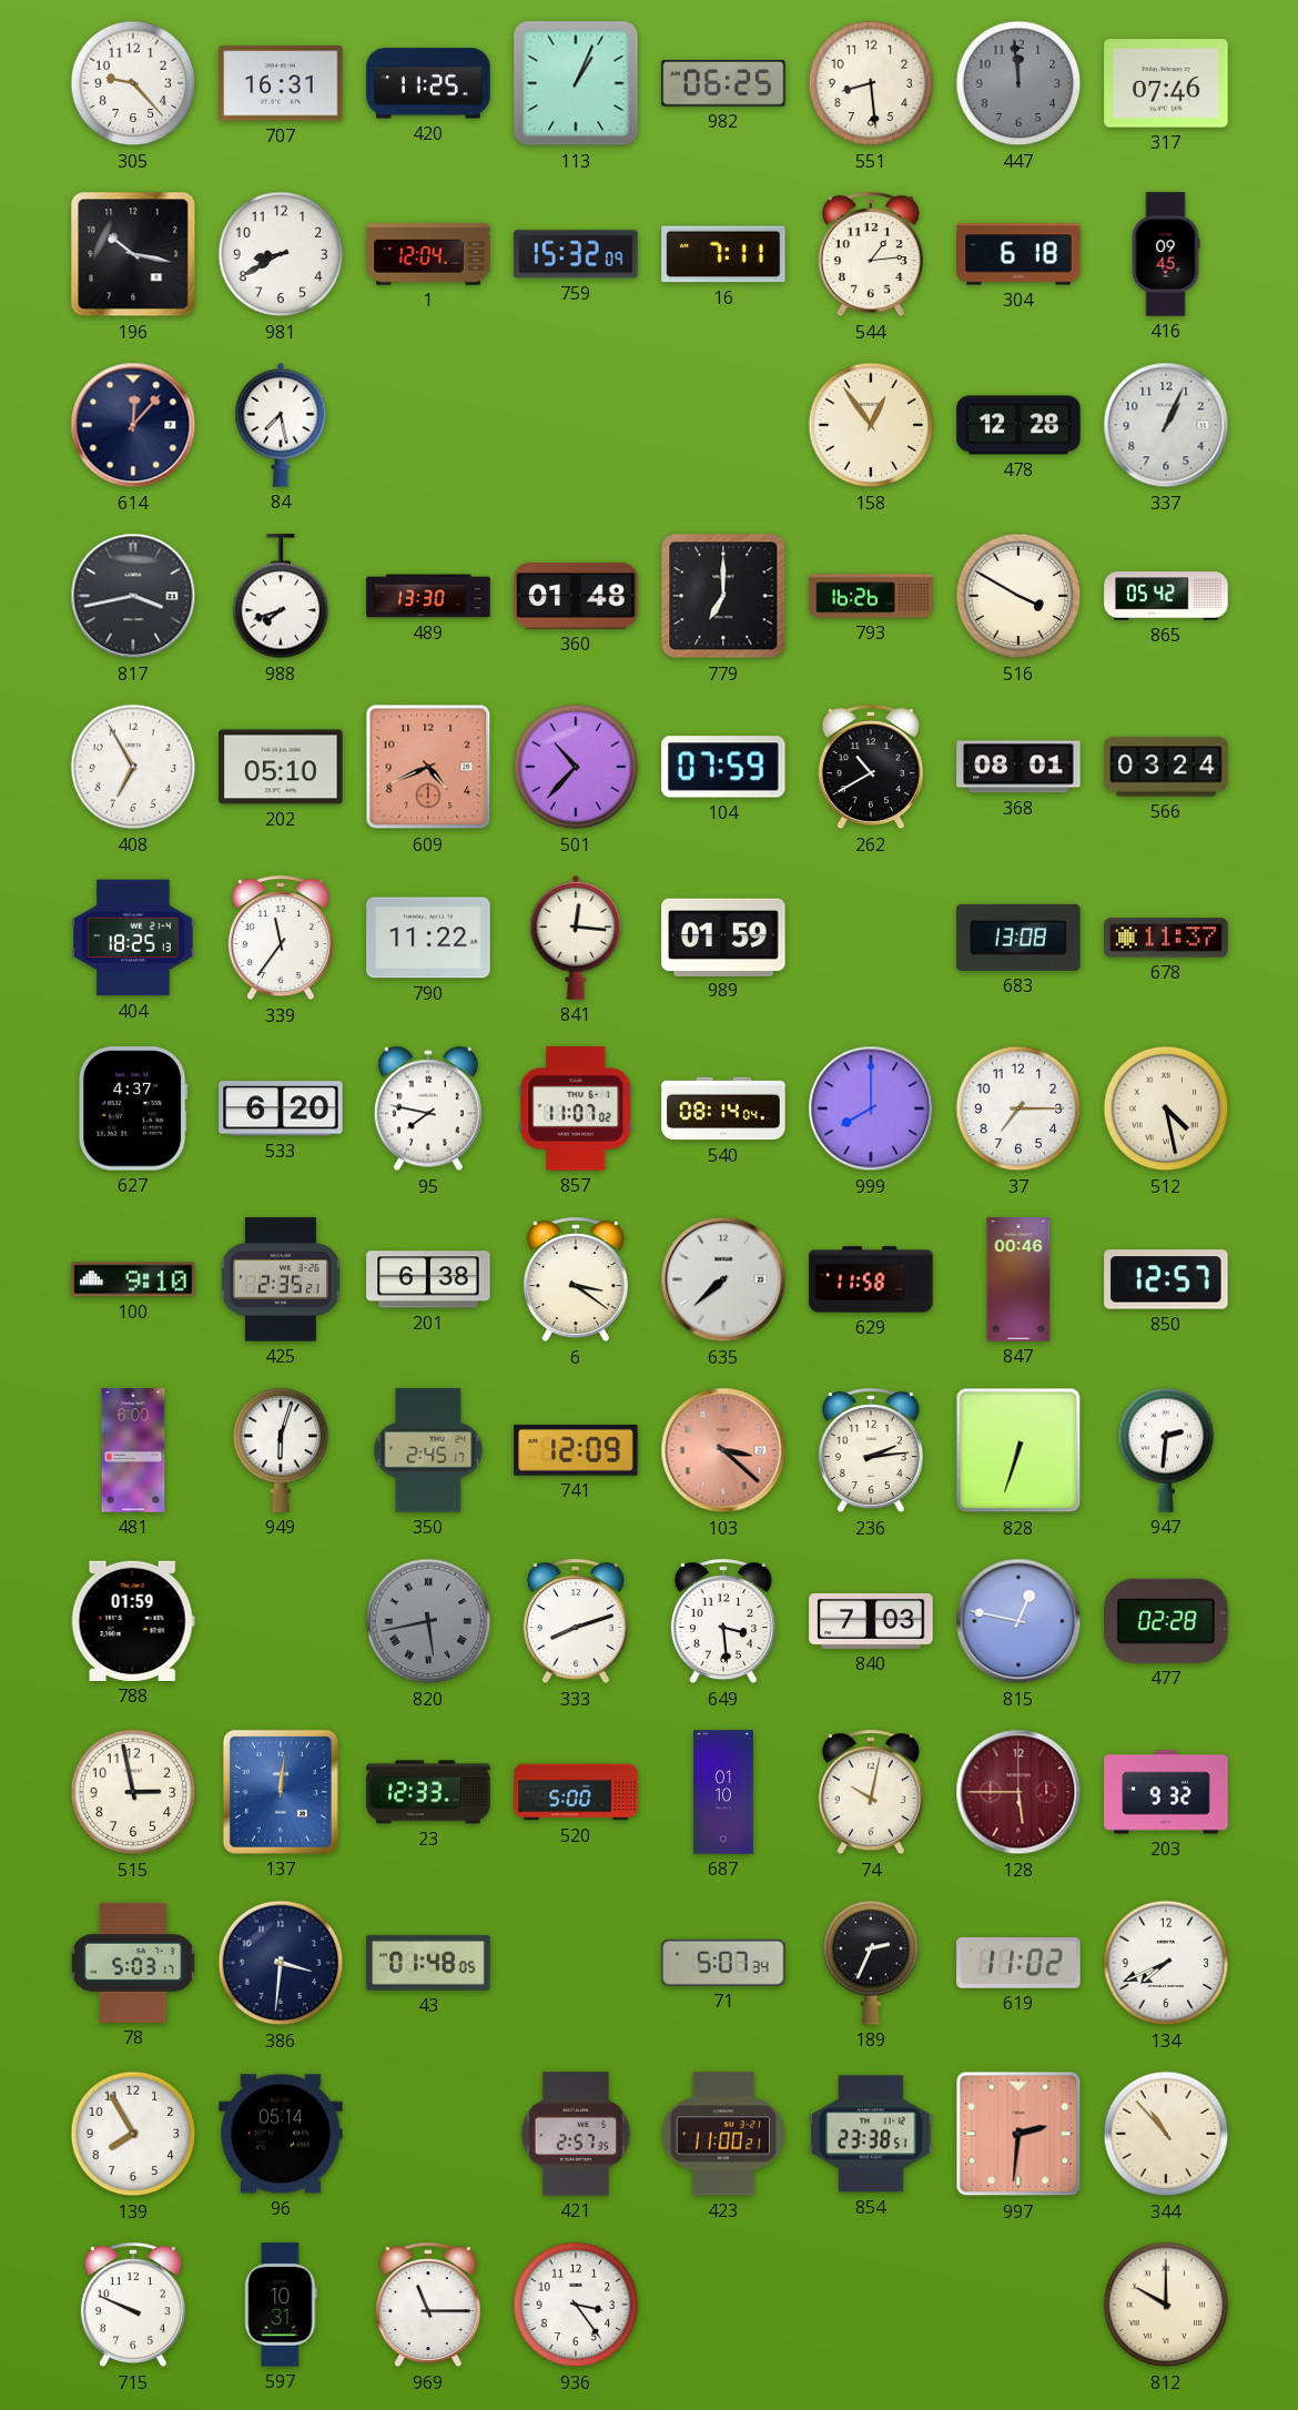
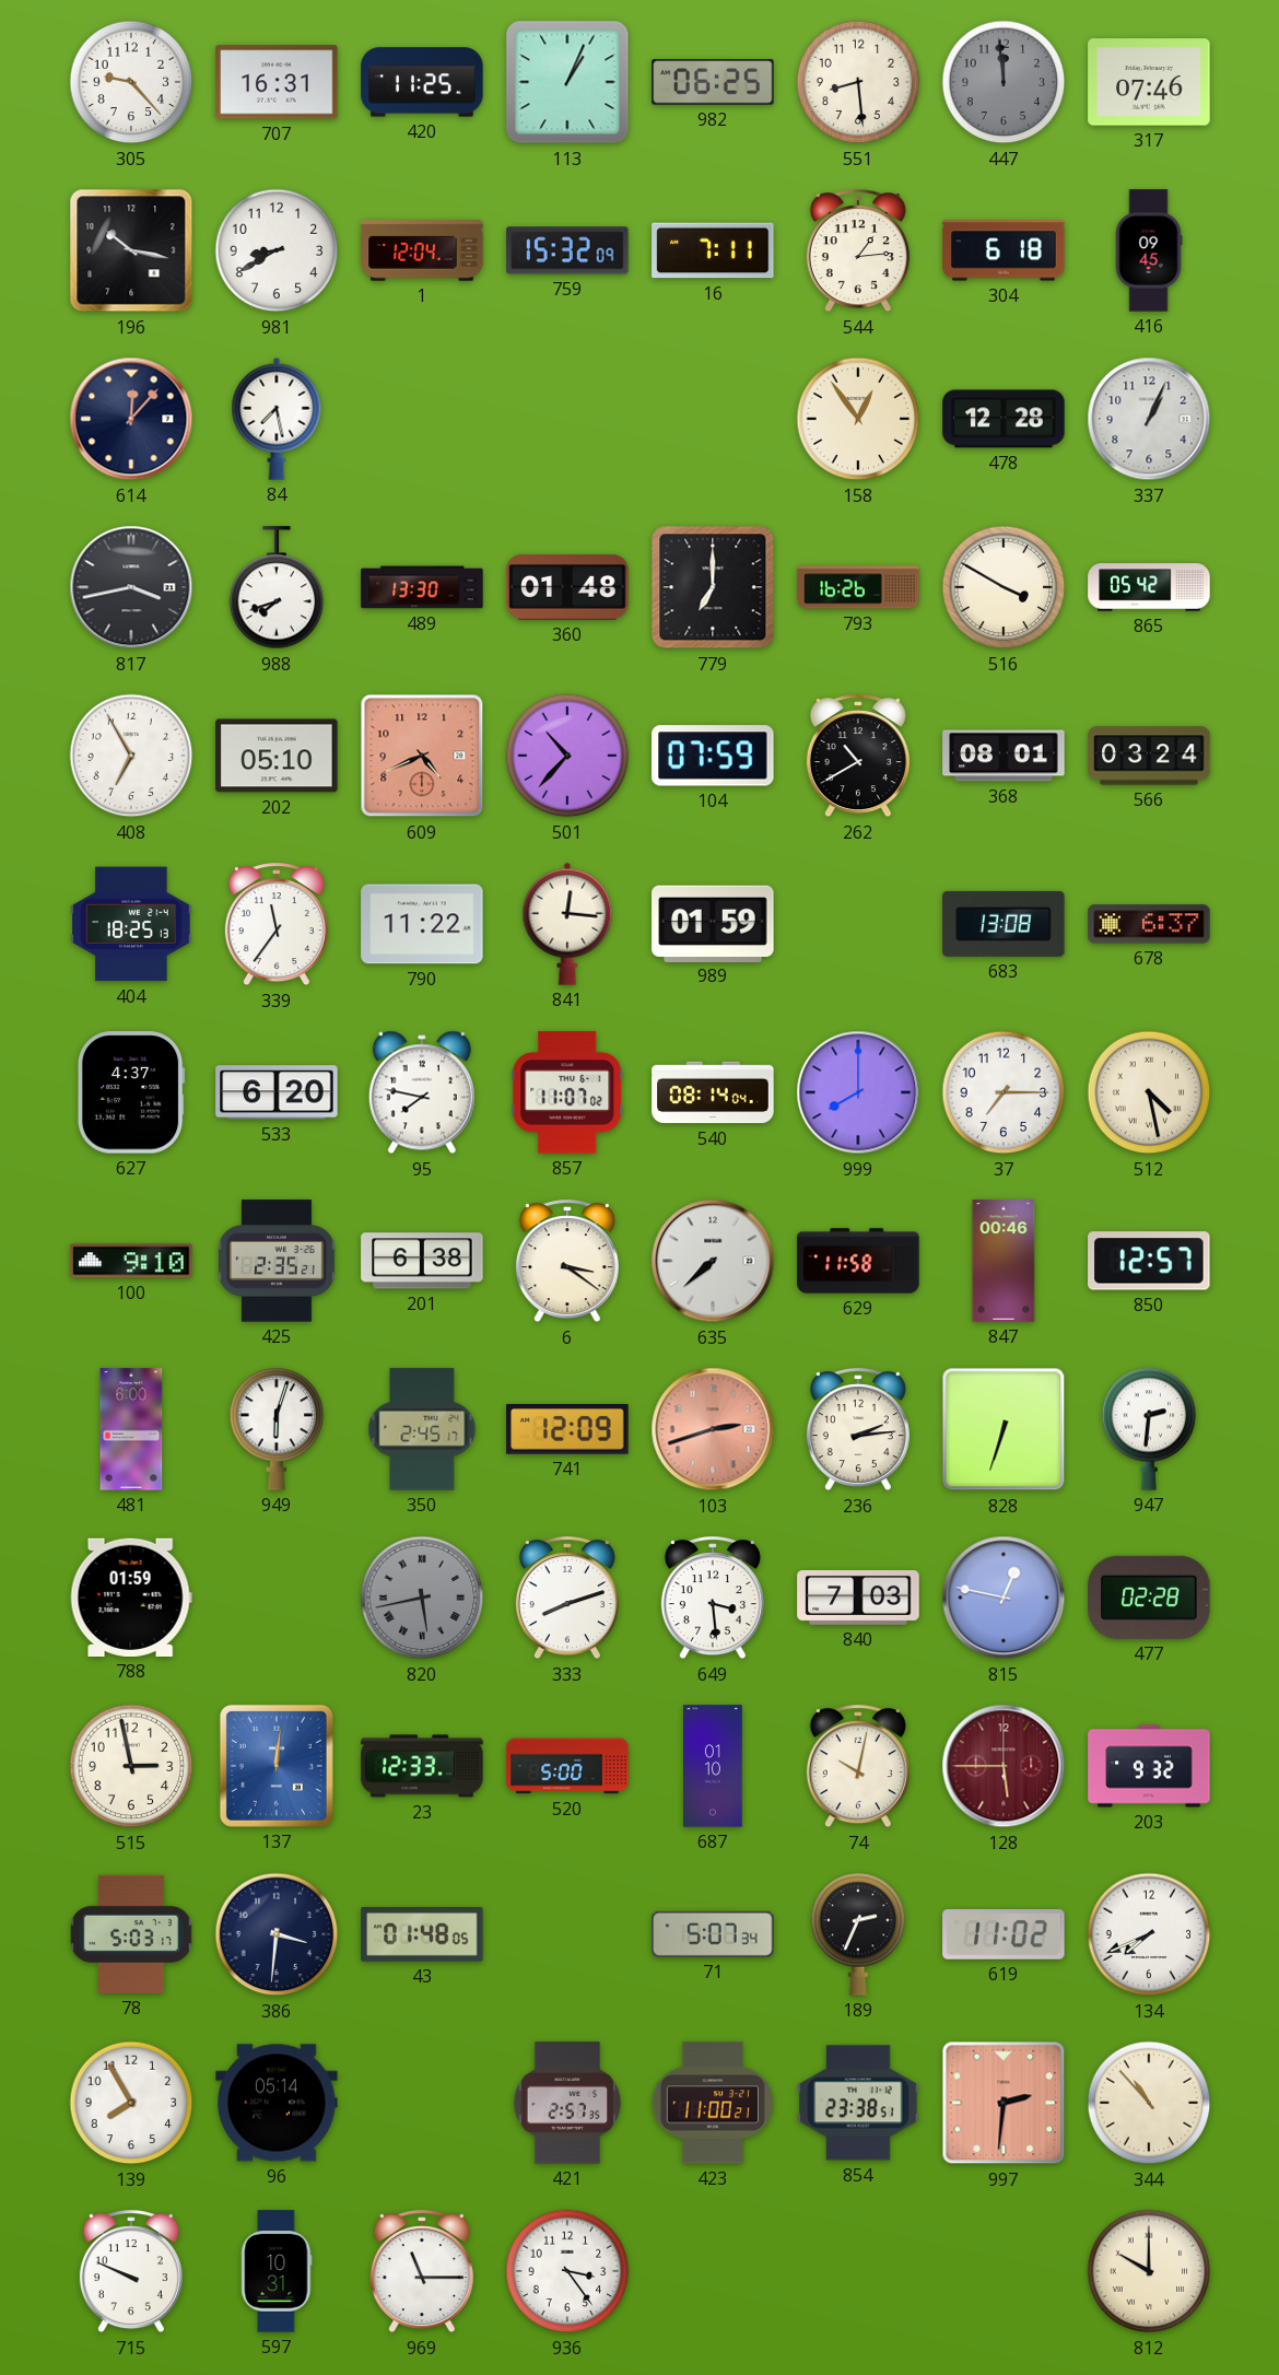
678: 11:37 -> 6:37
103: 3:22 -> 2:42
